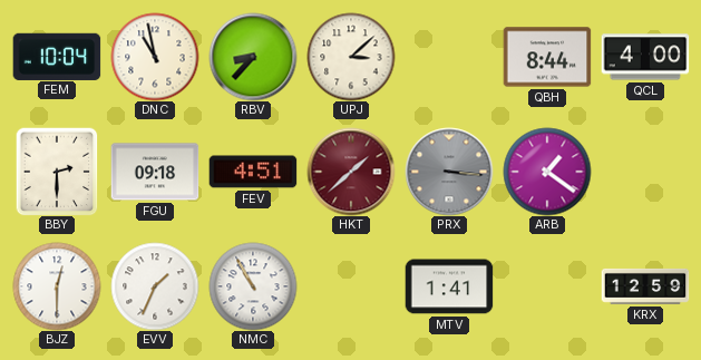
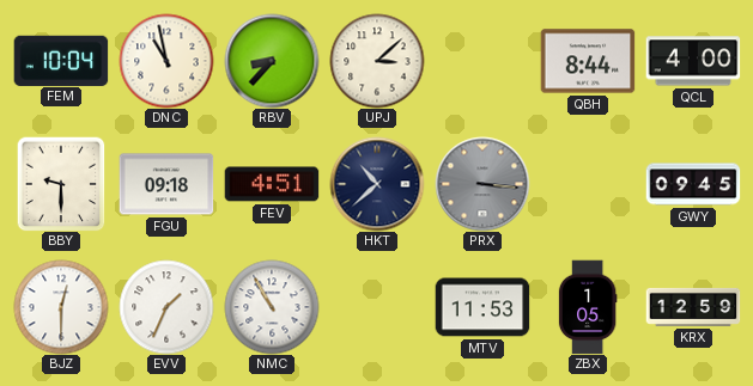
BBY: 2:30 -> 9:30
HKT: 1:38 -> 10:38
HKT dial: burgundy -> navy
ARB: 1:21 -> none
GWY: none -> 09:45
MTV: 1:41 -> 11:53
ZBX: none -> 1:05
